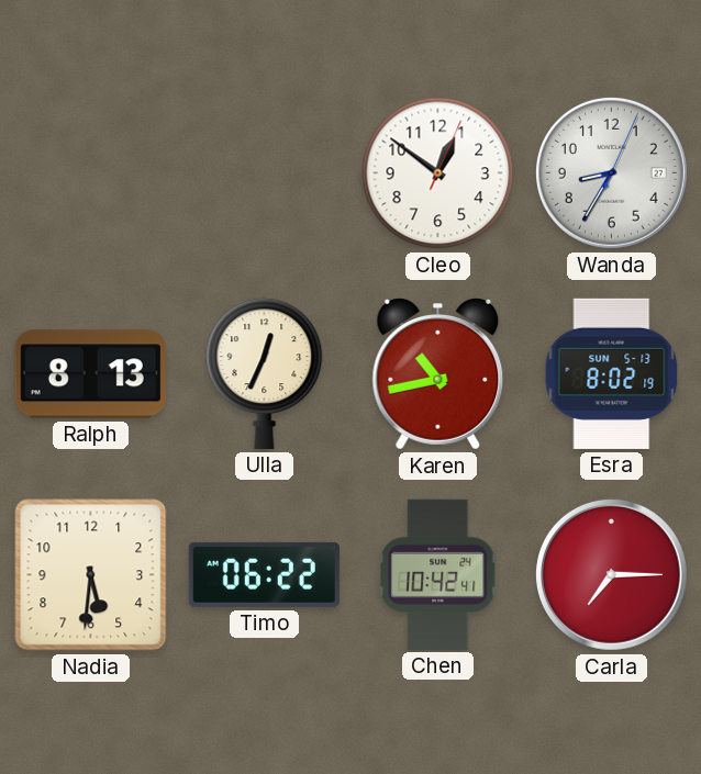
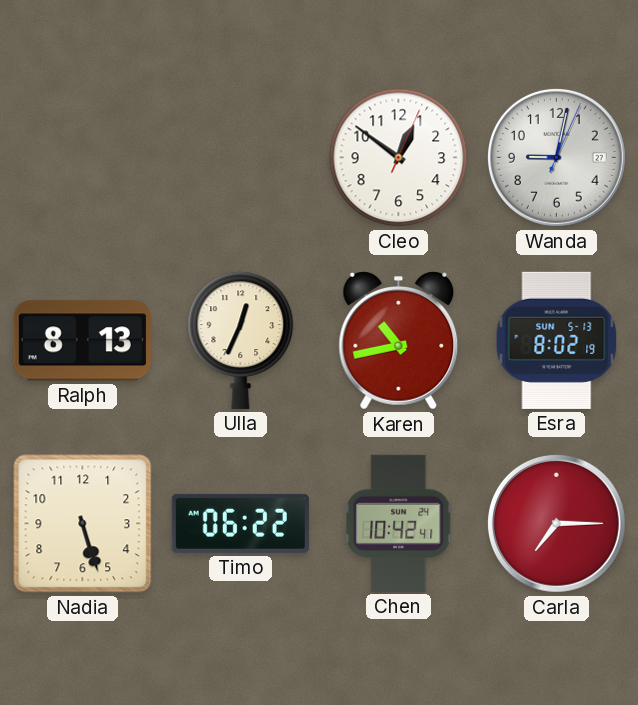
Wanda: 8:35 -> 9:02
Nadia: 5:31 -> 5:27
